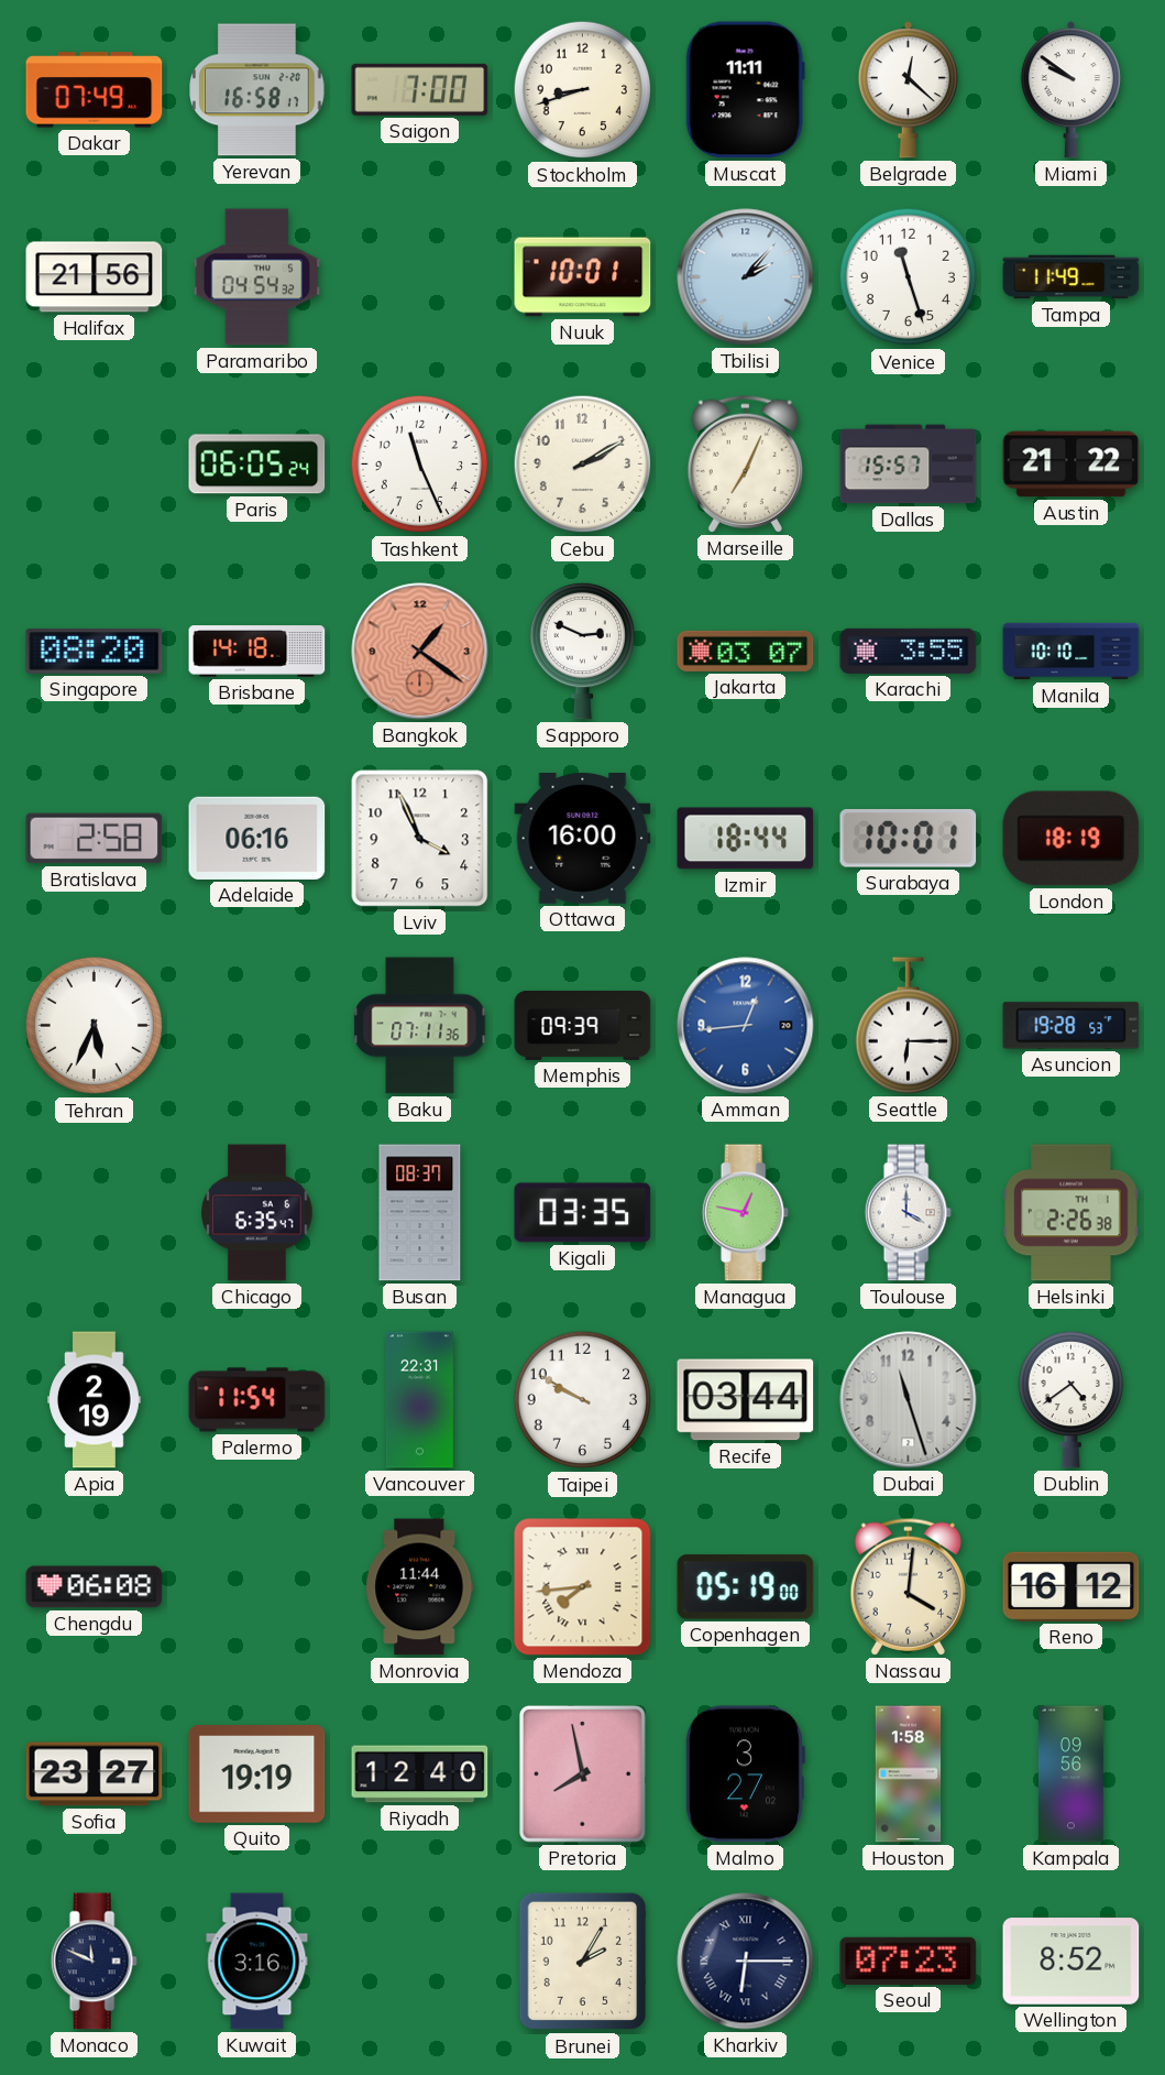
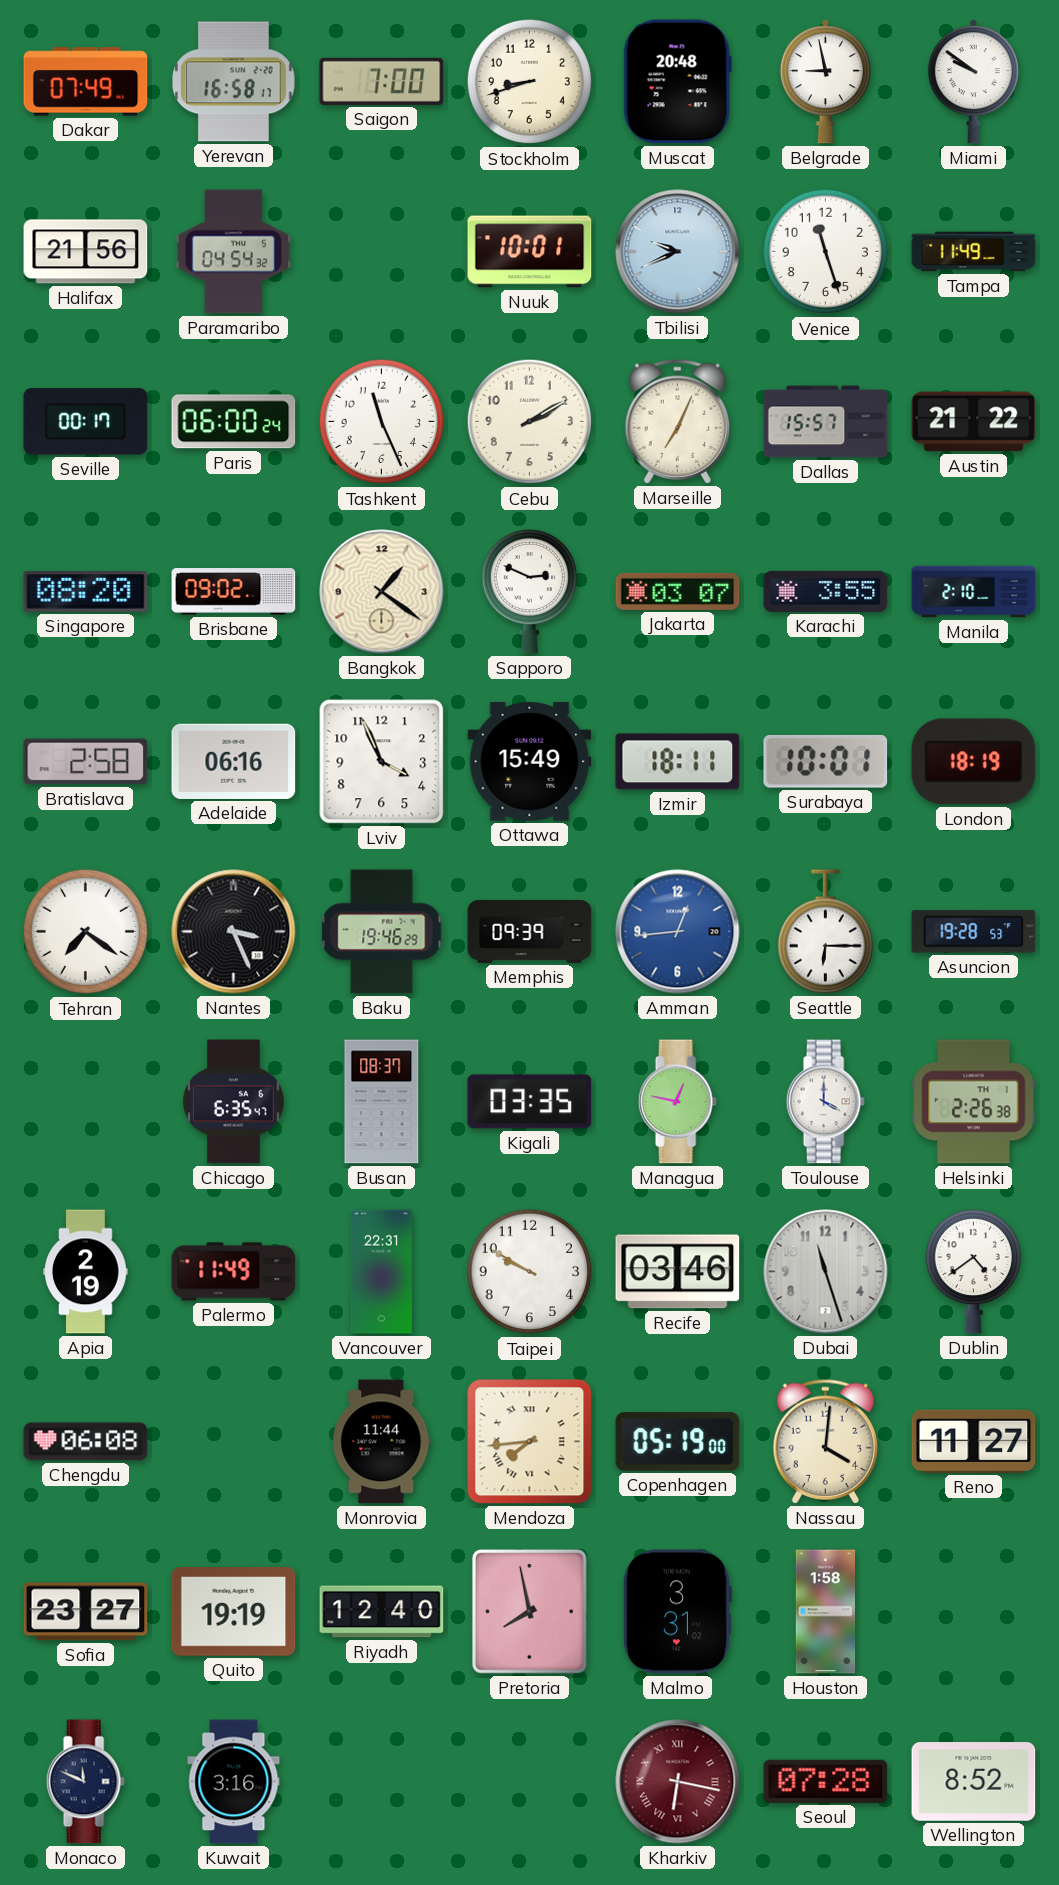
Muscat: 11:11 -> 20:48
Belgrade: 12:22 -> 8:58
Tbilisi: 2:07 -> 9:41
Seville: none -> 00:17
Paris: 06:05 -> 06:00
Brisbane: 14:18 -> 09:02
Bangkok dial: salmon -> cream
Manila: 10:10 -> 2:10
Ottawa: 16:00 -> 15:49
Izmir: 18:44 -> 18:11
Tehran: 5:34 -> 7:21
Nantes: none -> 3:26
Baku: 07:11 -> 19:46
Palermo: 11:54 -> 11:49
Recife: 03:44 -> 03:46
Reno: 16:12 -> 11:27
Malmo: 3:27 -> 3:31
Kampala: 09:56 -> none
Brunei: 2:05 -> none
Kharkiv: 6:15 -> 6:17
Kharkiv dial: navy -> burgundy
Seoul: 07:23 -> 07:28
